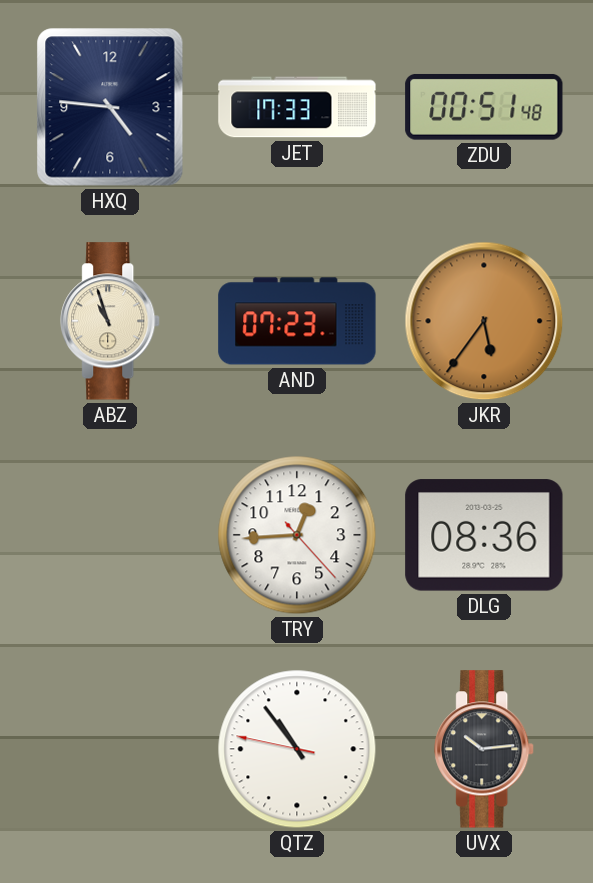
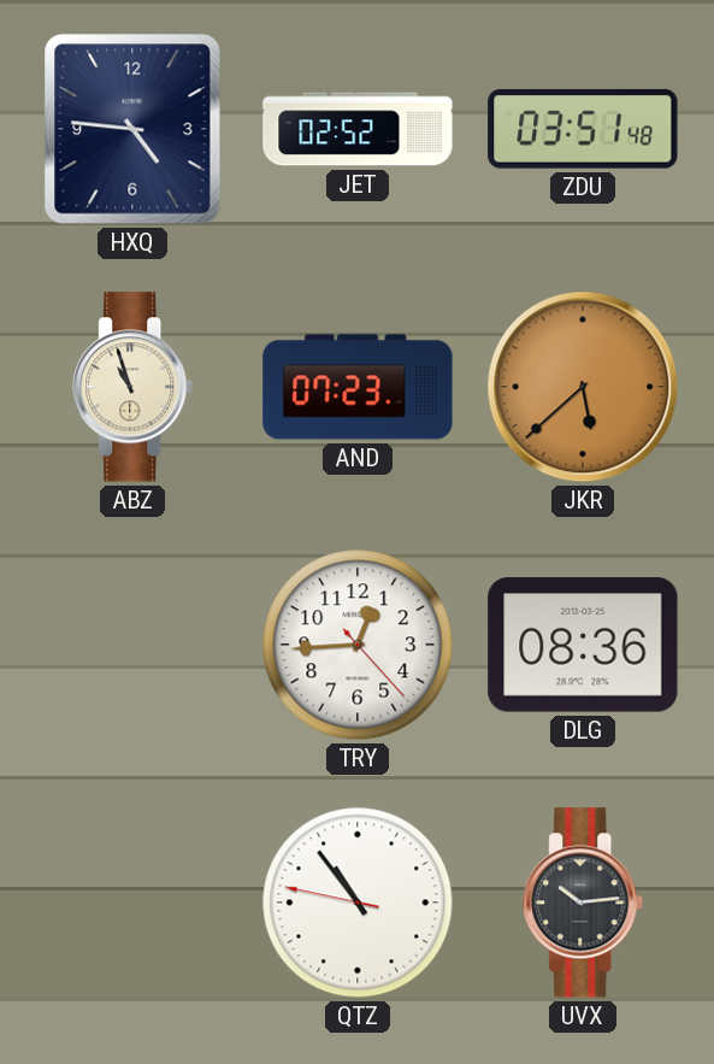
JET: 17:33 -> 02:52
ZDU: 00:51 -> 03:51
JKR: 5:36 -> 5:38
